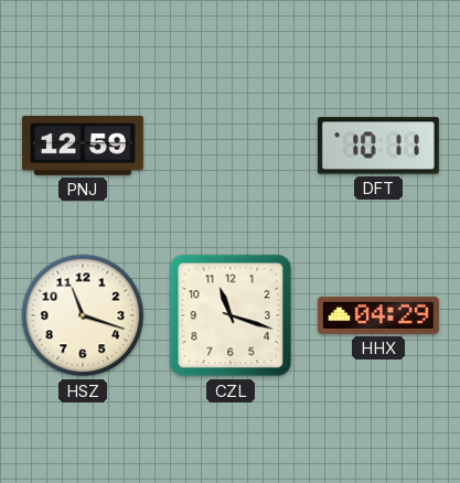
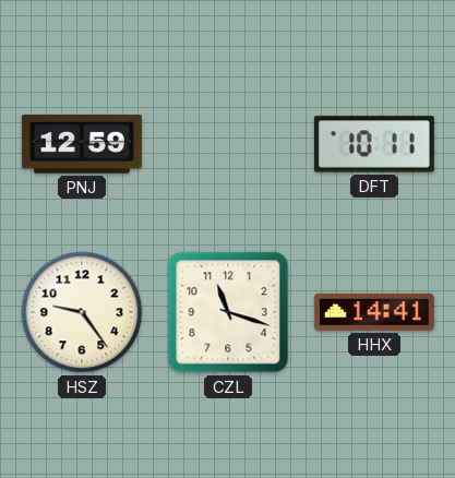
HSZ: 11:18 -> 9:24
HHX: 04:29 -> 14:41
